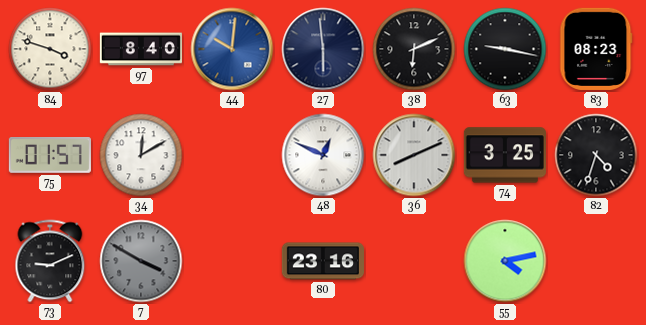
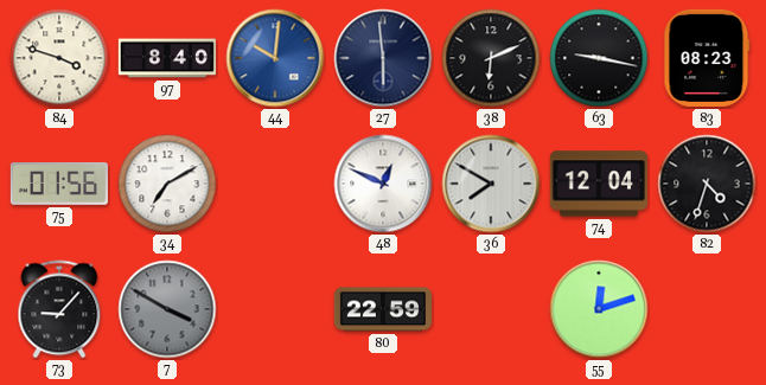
75: 01:57 -> 01:56
34: 12:10 -> 7:10
36: 8:11 -> 7:50
74: 3:25 -> 12:04
73: 9:11 -> 9:07
80: 23:16 -> 22:59
55: 4:13 -> 12:12
